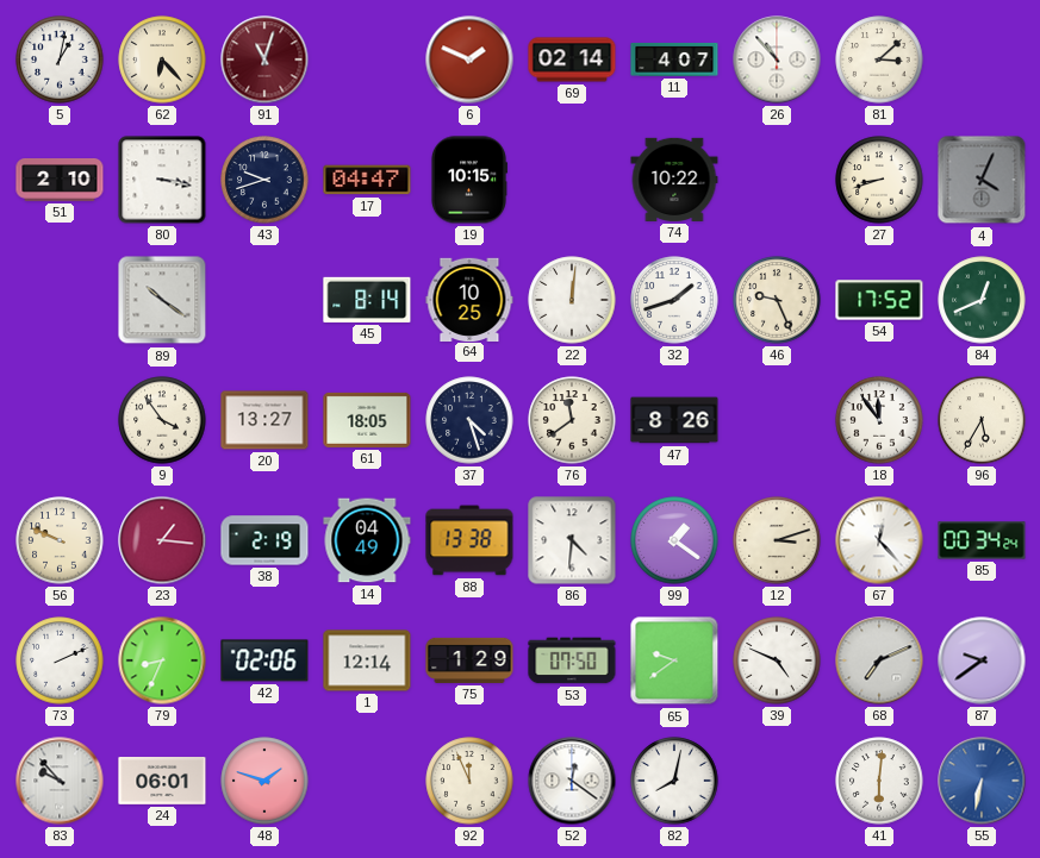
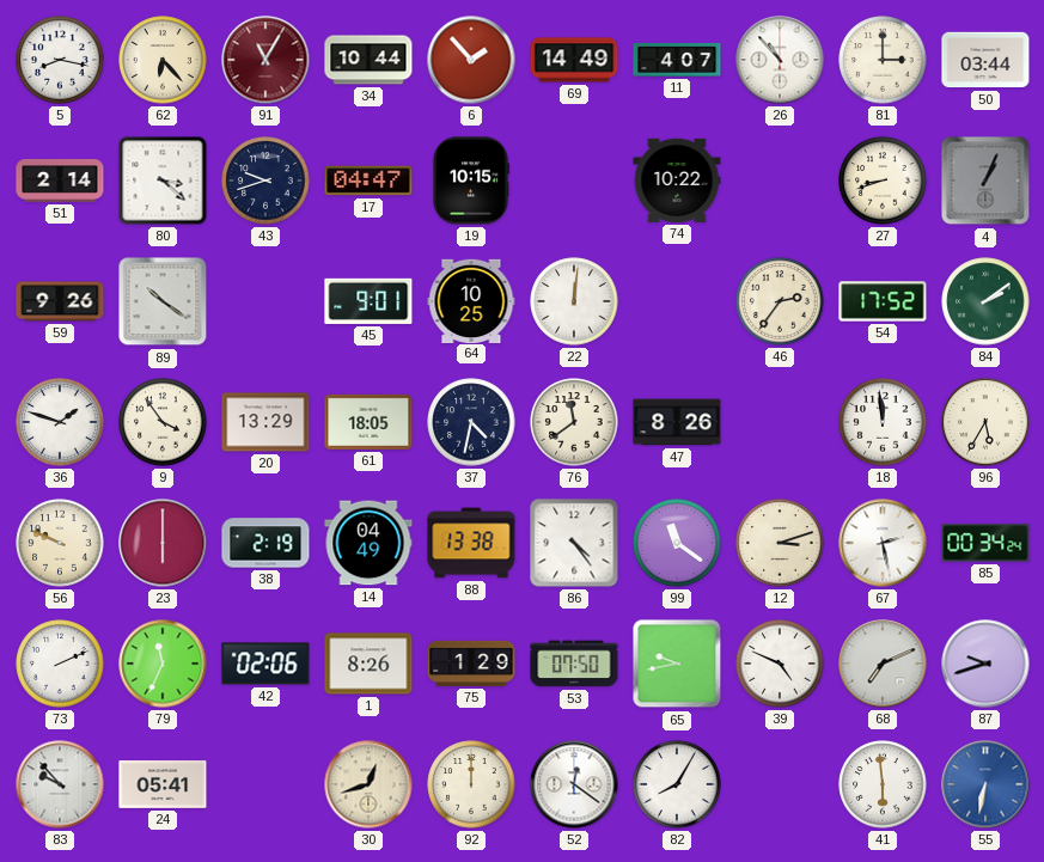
5: 1:02 -> 8:17
91: 11:03 -> 11:05
34: none -> 10:44
6: 1:49 -> 1:53
69: 02:14 -> 14:49
81: 3:08 -> 3:00
50: none -> 03:44
51: 2:10 -> 2:14
80: 3:17 -> 3:22
4: 4:04 -> 1:04
59: none -> 9:26
45: 8:14 -> 9:01
32: 1:42 -> none
46: 9:26 -> 2:36
84: 12:41 -> 2:09
36: none -> 1:48
20: 13:27 -> 13:29
37: 4:27 -> 4:32
18: 11:54 -> 11:59
23: 1:16 -> 6:00
86: 4:31 -> 4:24
99: 1:21 -> 11:21
67: 12:23 -> 2:28
79: 8:34 -> 11:34
1: 12:14 -> 8:26
65: 9:39 -> 9:43
87: 9:39 -> 9:42
24: 06:01 -> 05:41
48: 1:48 -> none
30: none -> 12:42
92: 11:56 -> 12:00
82: 8:02 -> 8:05
41: 6:01 -> 5:59
